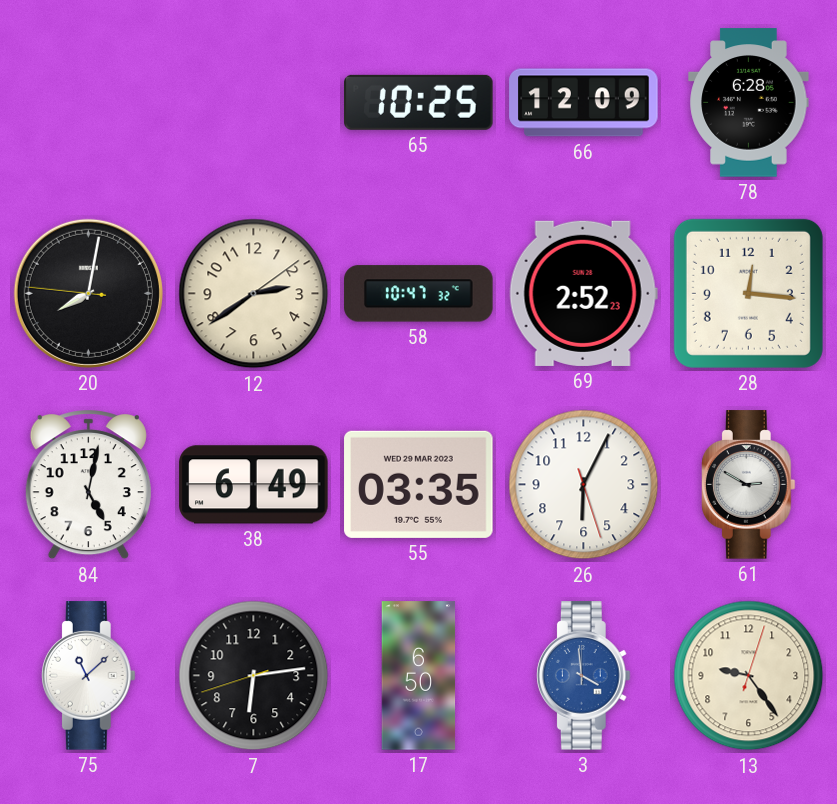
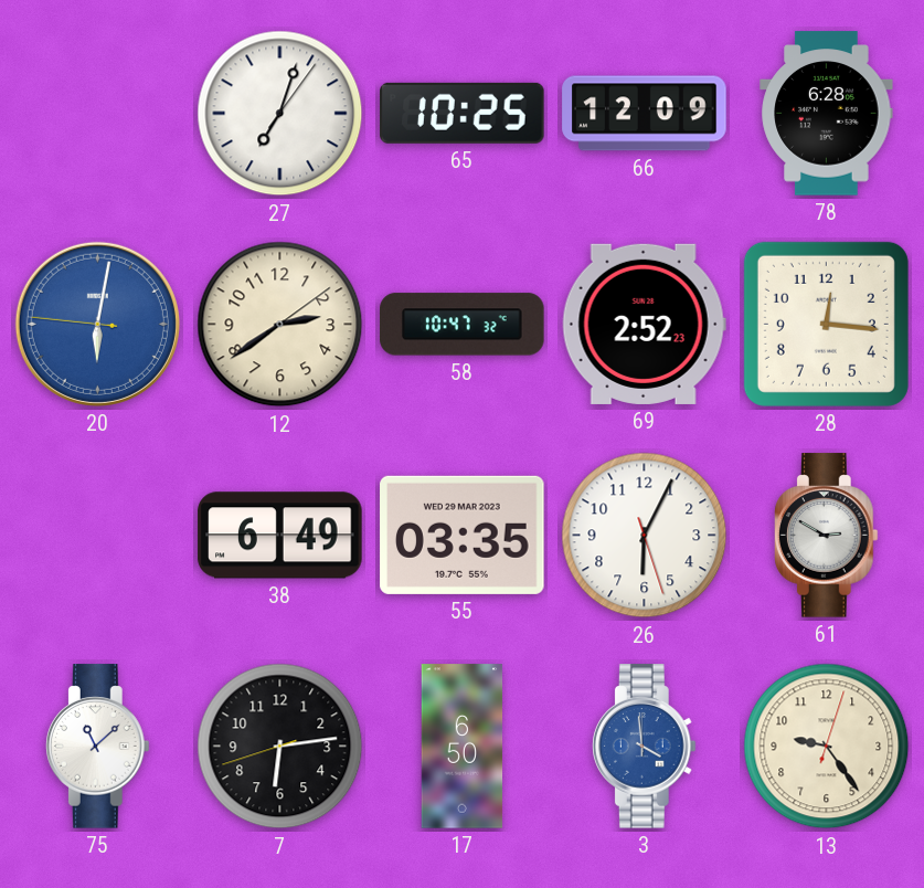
27: none -> 7:03
20: 8:01 -> 6:01
20 dial: black -> blue
84: 5:02 -> none
